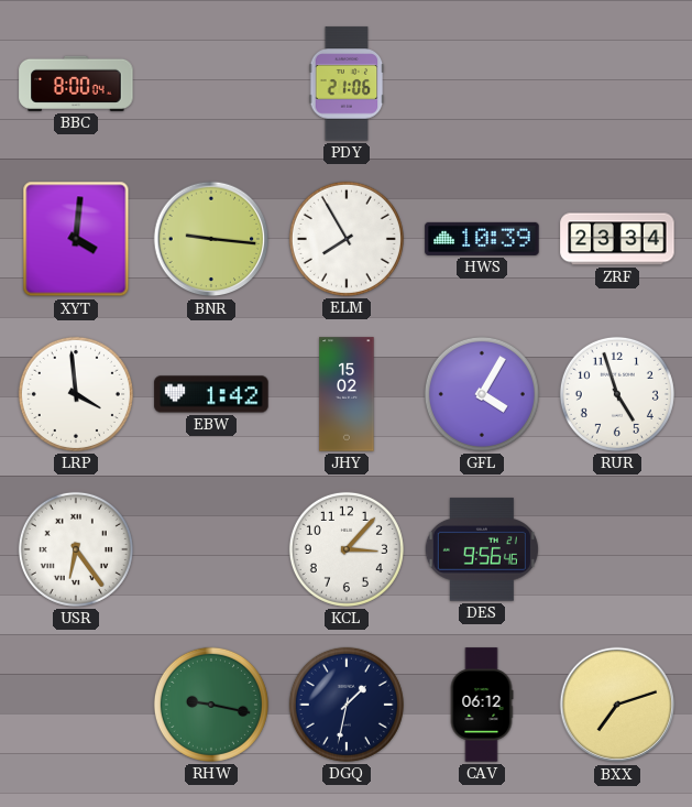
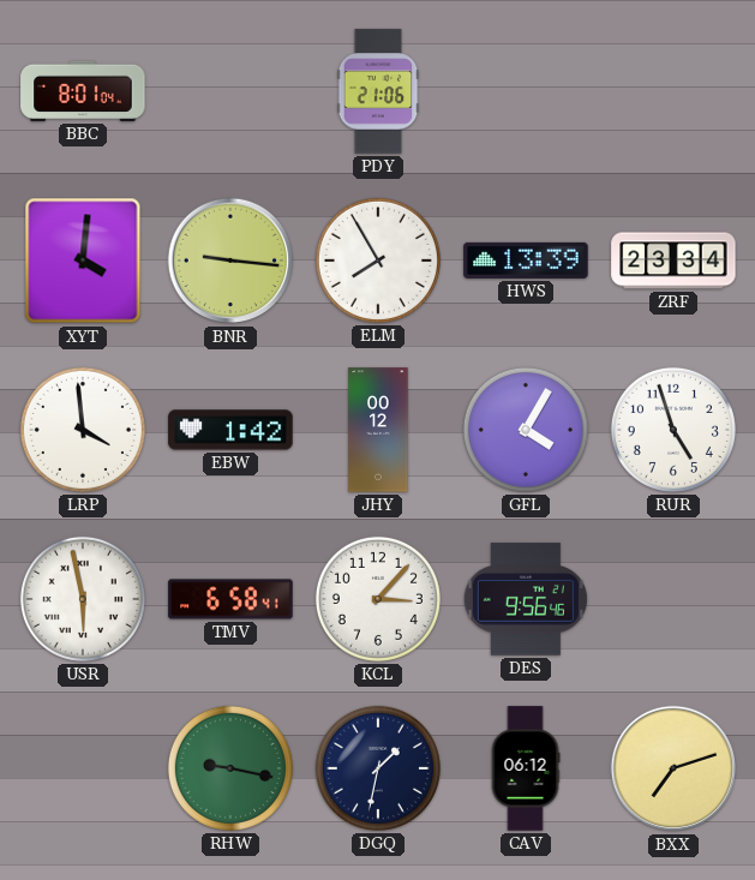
BBC: 8:00 -> 8:01
HWS: 10:39 -> 13:39
JHY: 15:02 -> 00:12
USR: 6:24 -> 5:58
TMV: none -> 6:58
